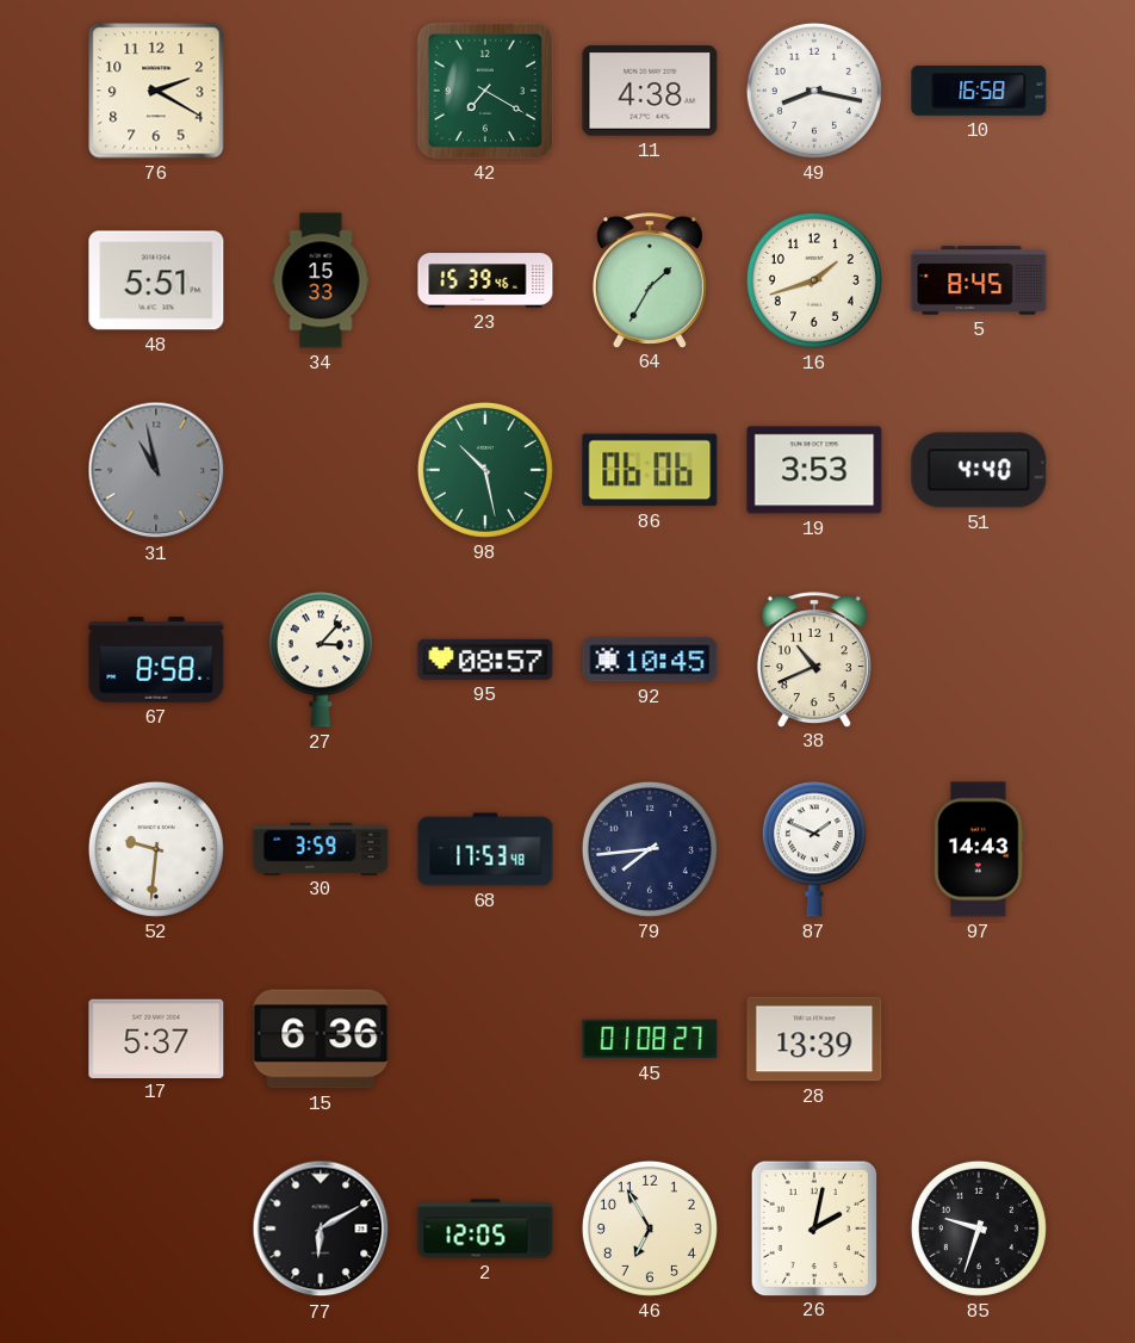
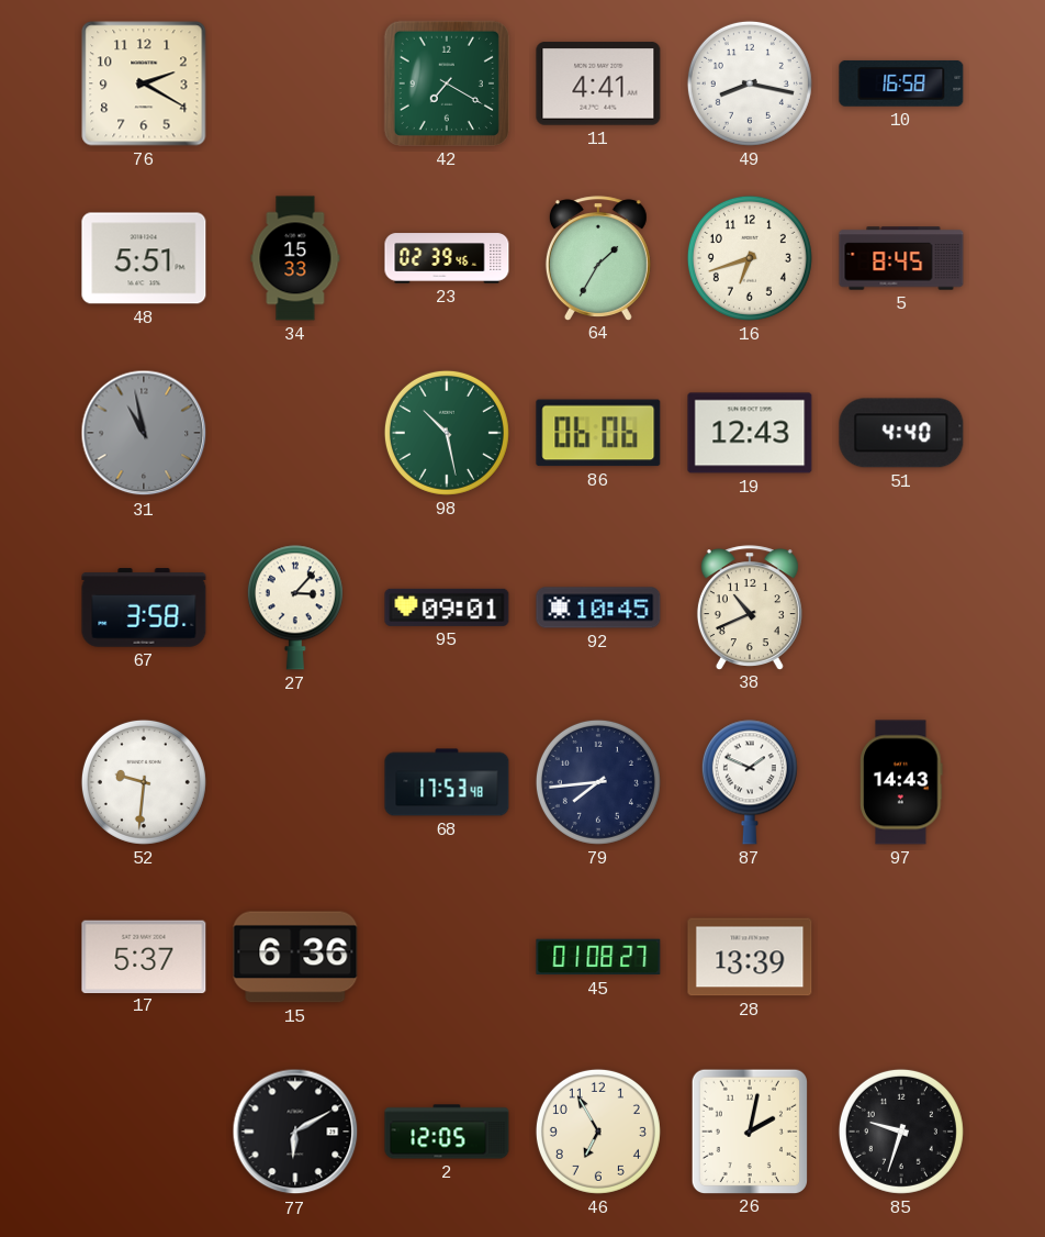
11: 4:38 -> 4:41
23: 15:39 -> 02:39
16: 1:42 -> 6:42
19: 3:53 -> 12:43
67: 8:58 -> 3:58
95: 08:57 -> 09:01
30: 3:59 -> none
